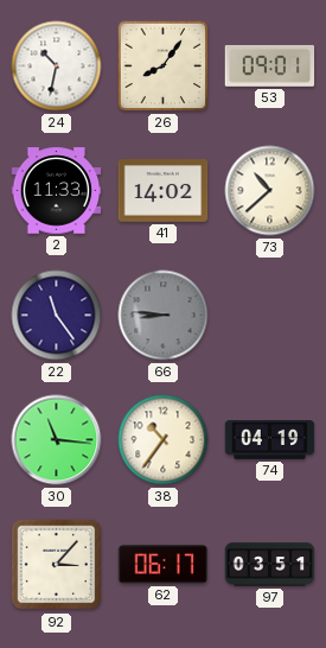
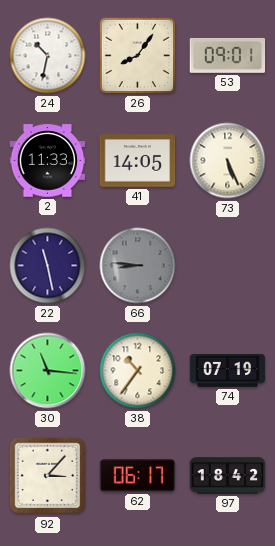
41: 14:02 -> 14:05
73: 10:38 -> 5:26
22: 11:24 -> 11:28
74: 04:19 -> 07:19
97: 03:51 -> 18:42
